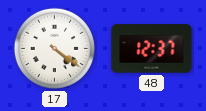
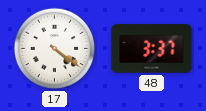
48: 12:37 -> 3:37
